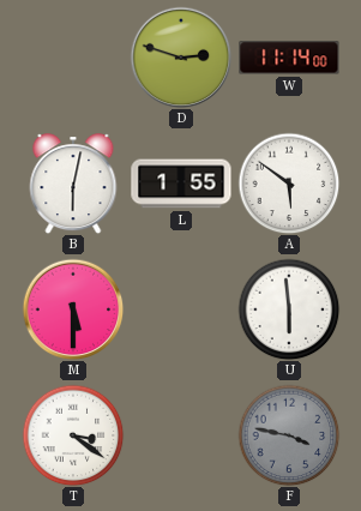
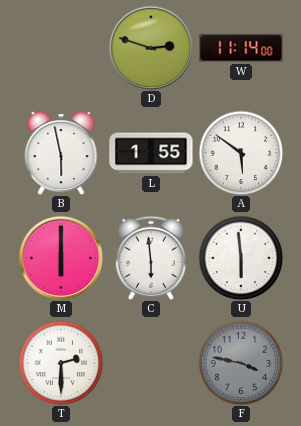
B: 6:02 -> 5:58
M: 5:30 -> 6:00
C: none -> 5:59
T: 3:21 -> 2:30
